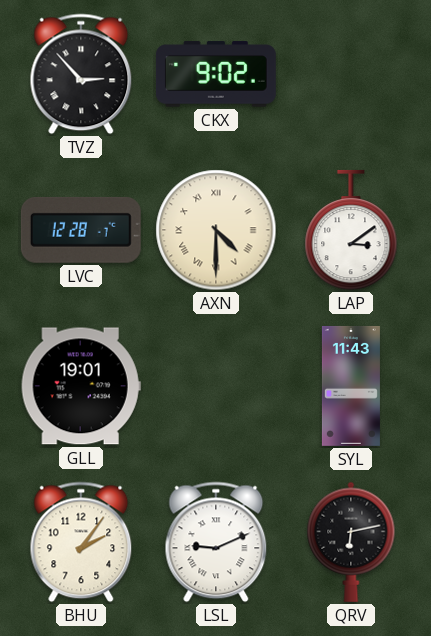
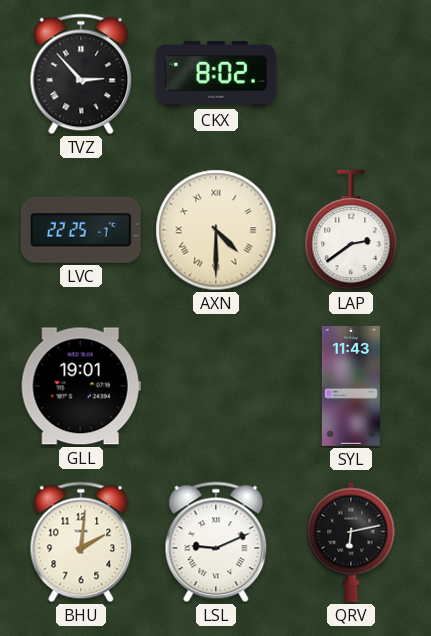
CKX: 9:02 -> 8:02
LVC: 12:28 -> 22:25
LAP: 3:09 -> 2:39
BHU: 2:06 -> 2:01
